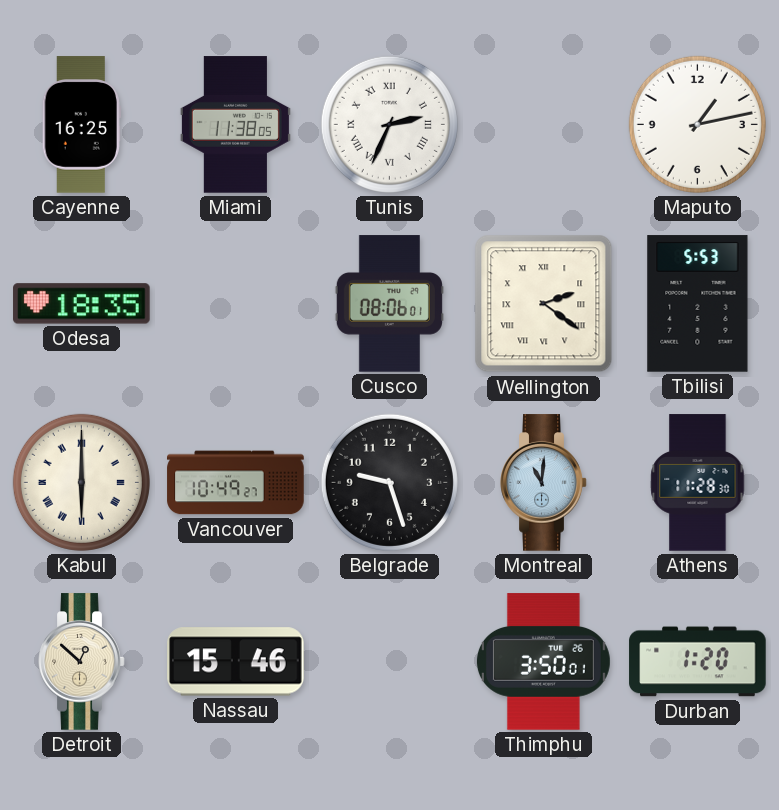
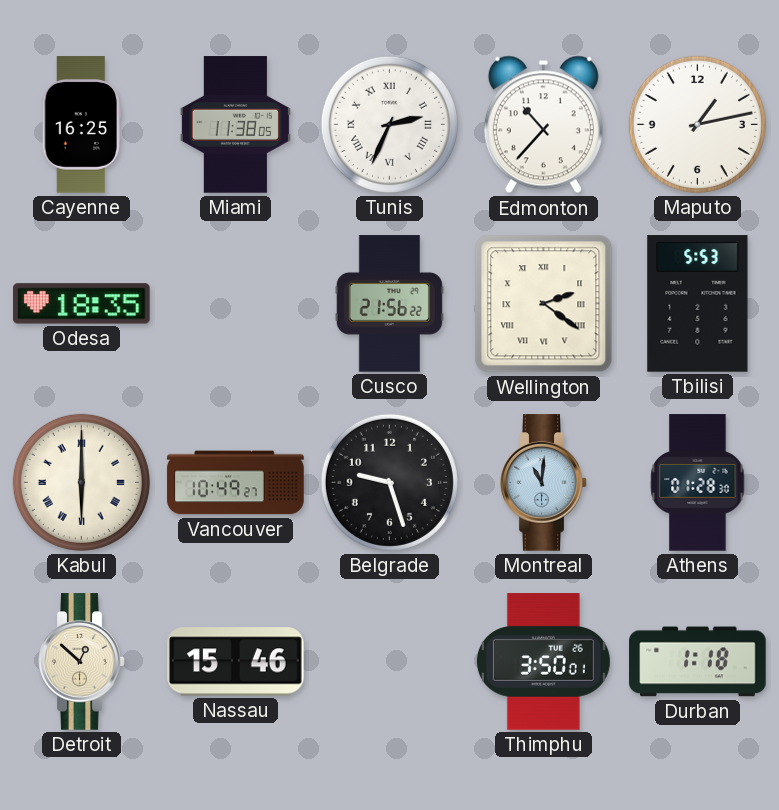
Edmonton: none -> 10:37
Cusco: 08:06 -> 21:56
Athens: 11:28 -> 01:28
Durban: 1:20 -> 1:18
